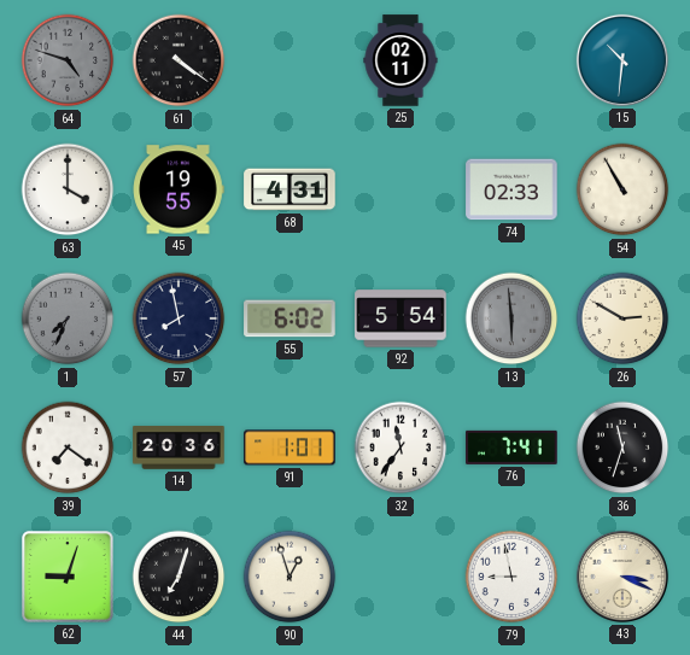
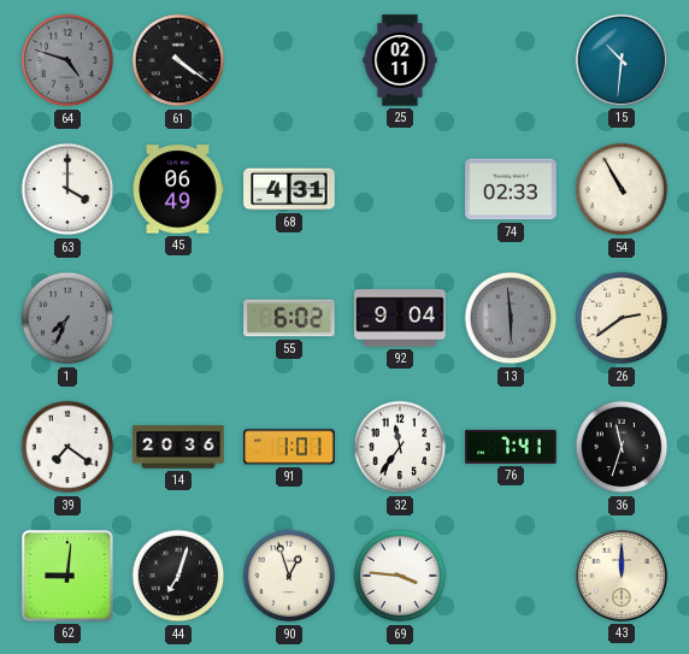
45: 19:55 -> 06:49
57: 7:58 -> none
92: 5:54 -> 9:04
26: 2:50 -> 2:39
62: 9:03 -> 9:01
69: none -> 3:46
79: 8:58 -> none
43: 3:19 -> 12:00
